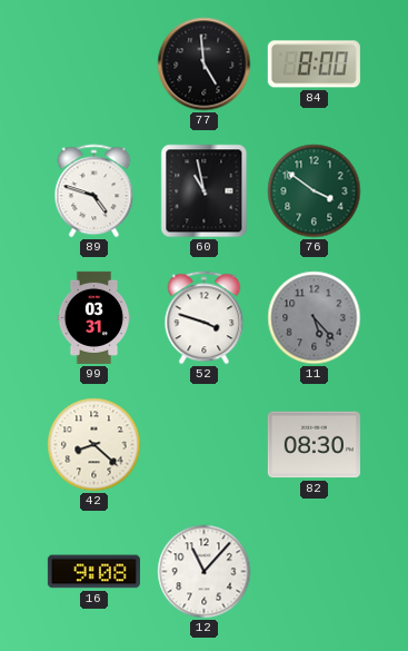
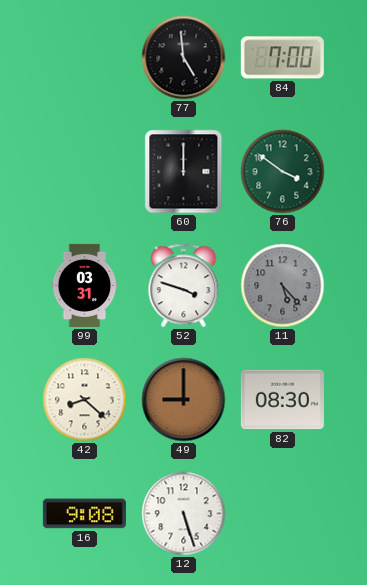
84: 8:00 -> 7:00
89: 4:48 -> none
60: 10:58 -> 12:00
49: none -> 9:00
12: 11:07 -> 5:27
